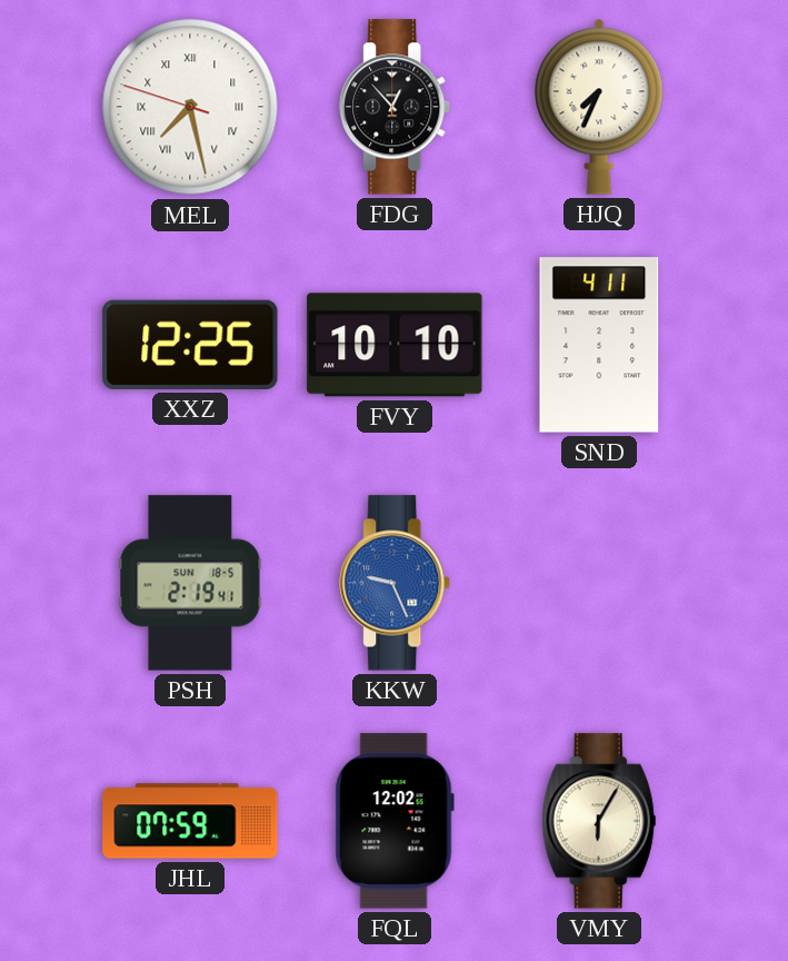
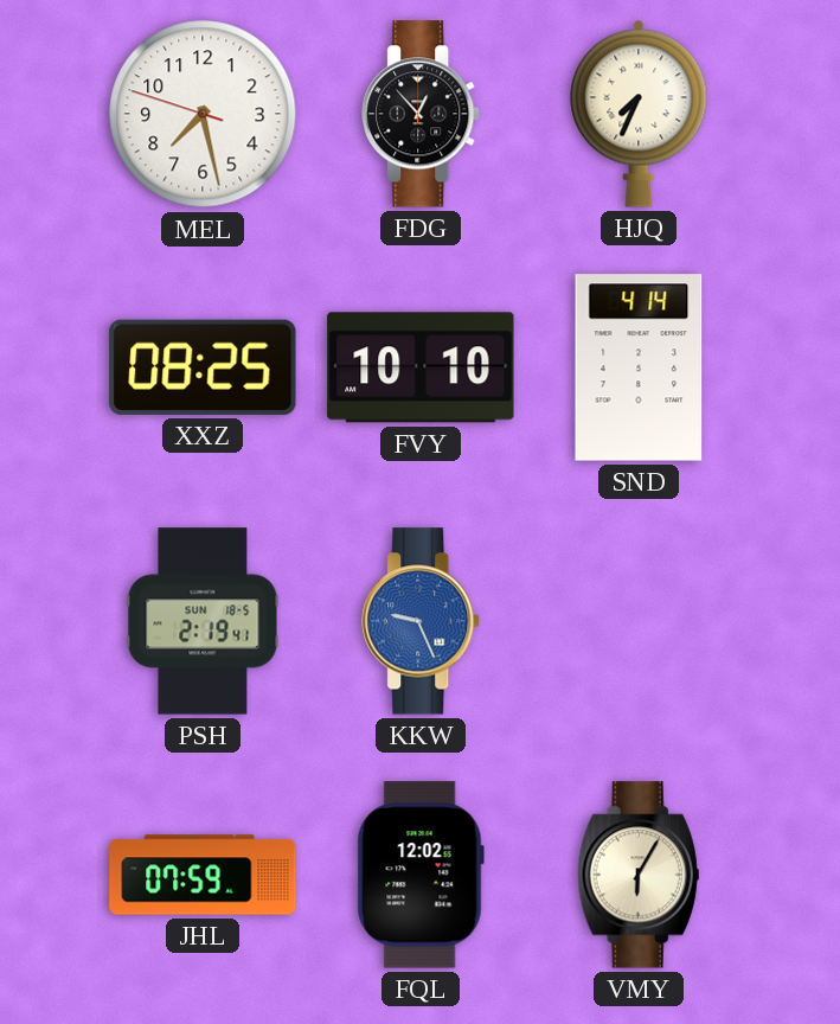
MEL numerals: Roman -> Arabic
XXZ: 12:25 -> 08:25
SND: 4:11 -> 4:14
